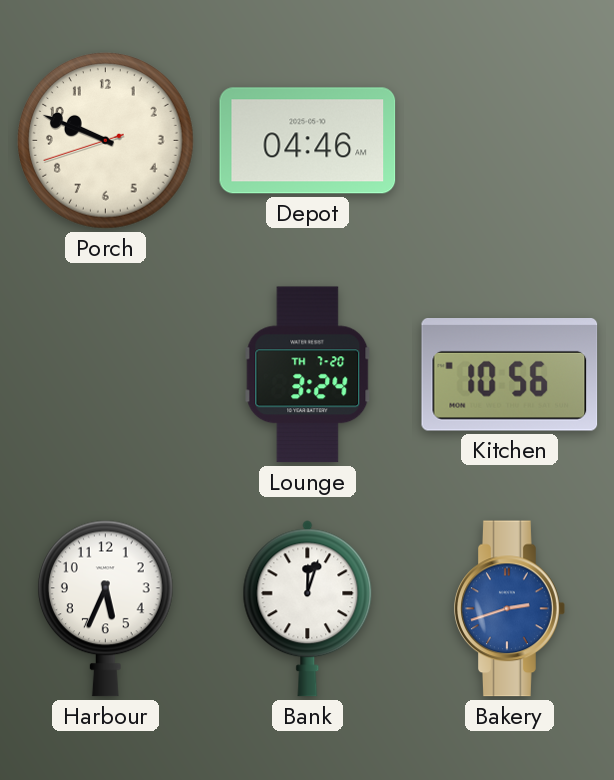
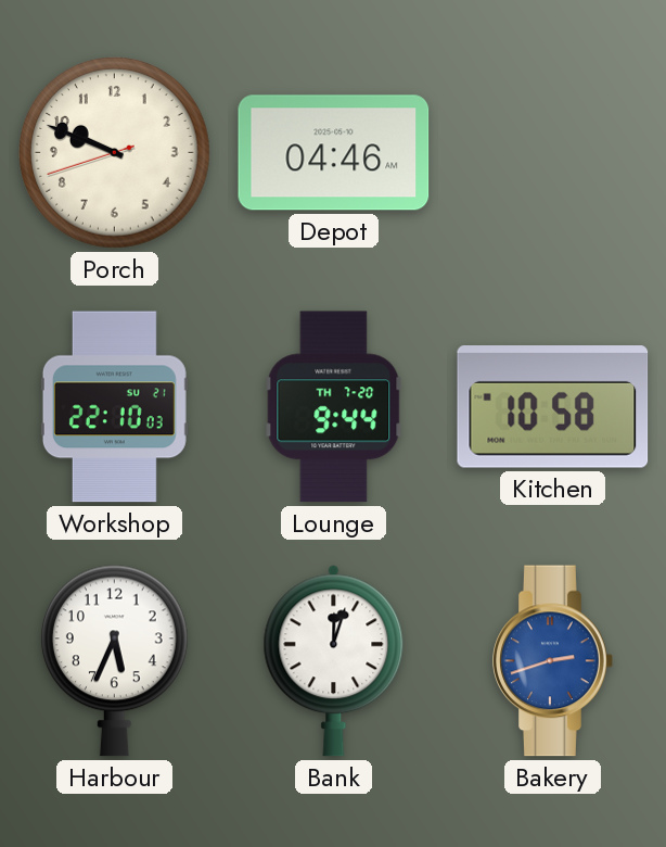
Workshop: none -> 22:10
Lounge: 3:24 -> 9:44
Kitchen: 10:56 -> 10:58
